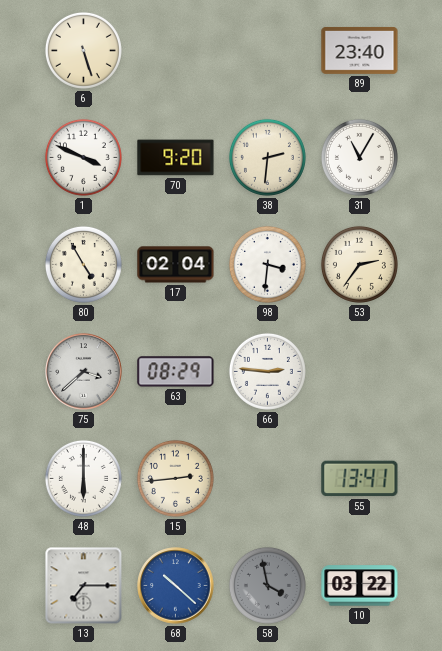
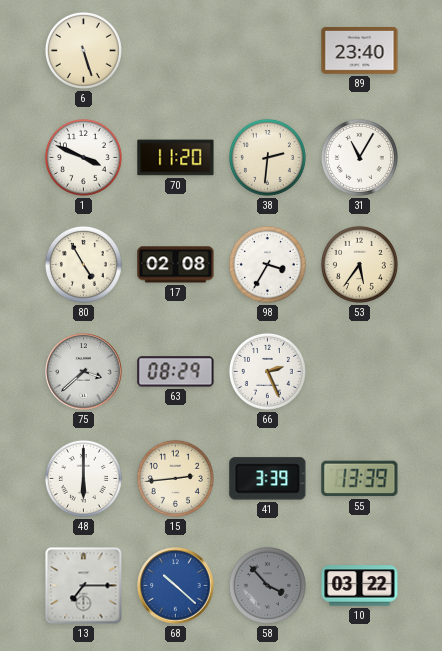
70: 9:20 -> 11:20
17: 02:04 -> 02:08
98: 3:31 -> 3:35
53: 2:36 -> 5:36
66: 2:46 -> 2:26
41: none -> 3:39
55: 13:41 -> 13:39
58: 3:58 -> 3:53
